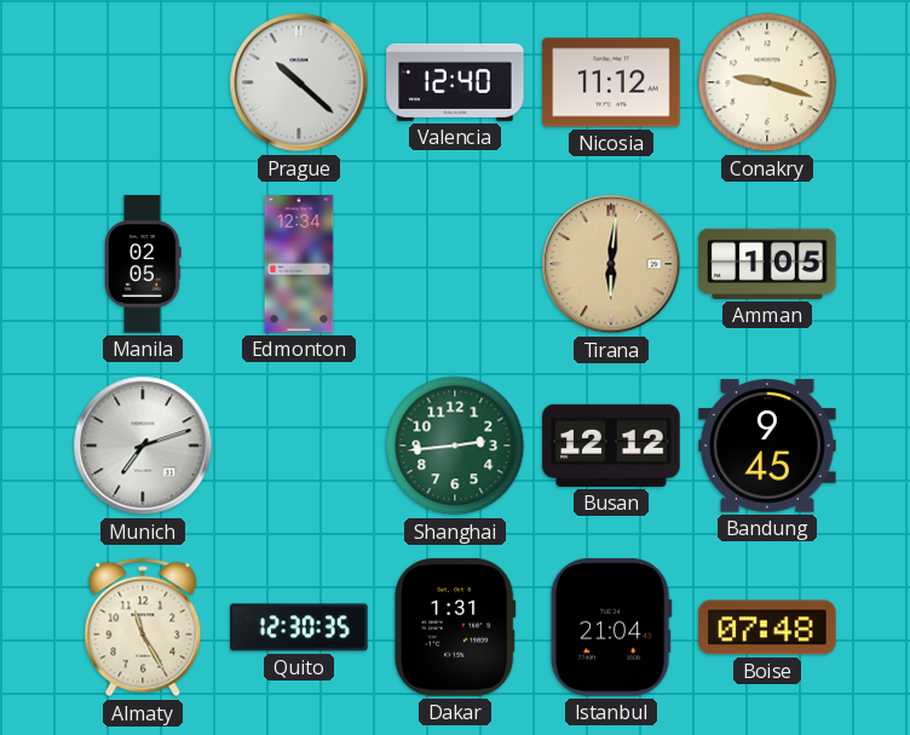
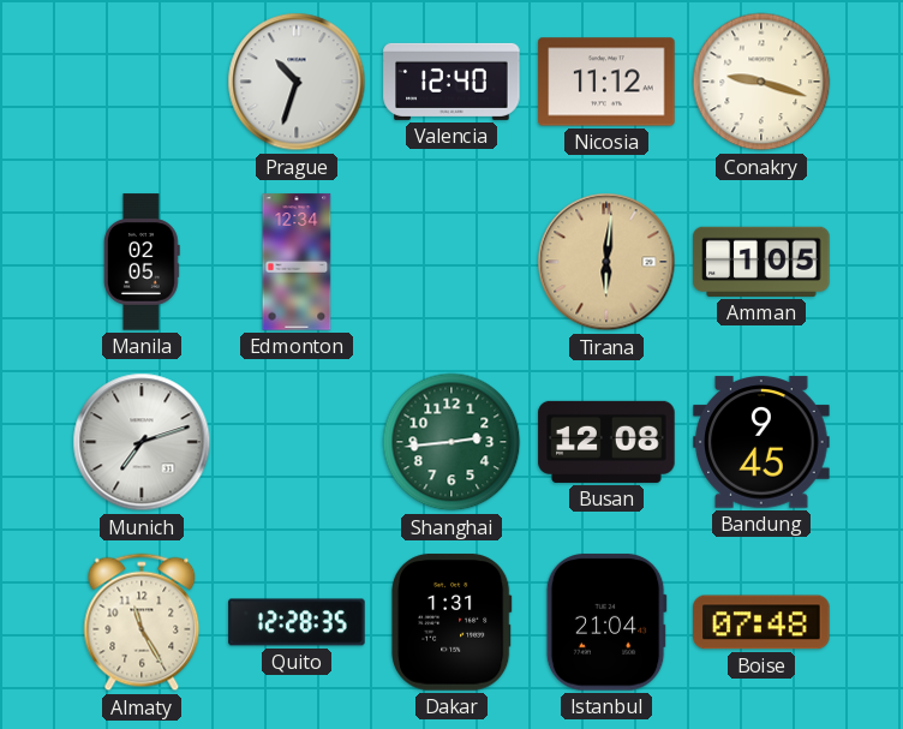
Prague: 10:22 -> 10:33
Busan: 12:12 -> 12:08
Quito: 12:30 -> 12:28
